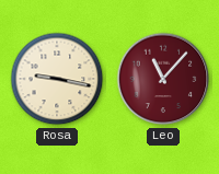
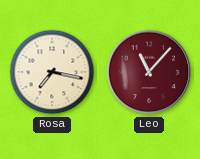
Rosa: 9:17 -> 7:17
